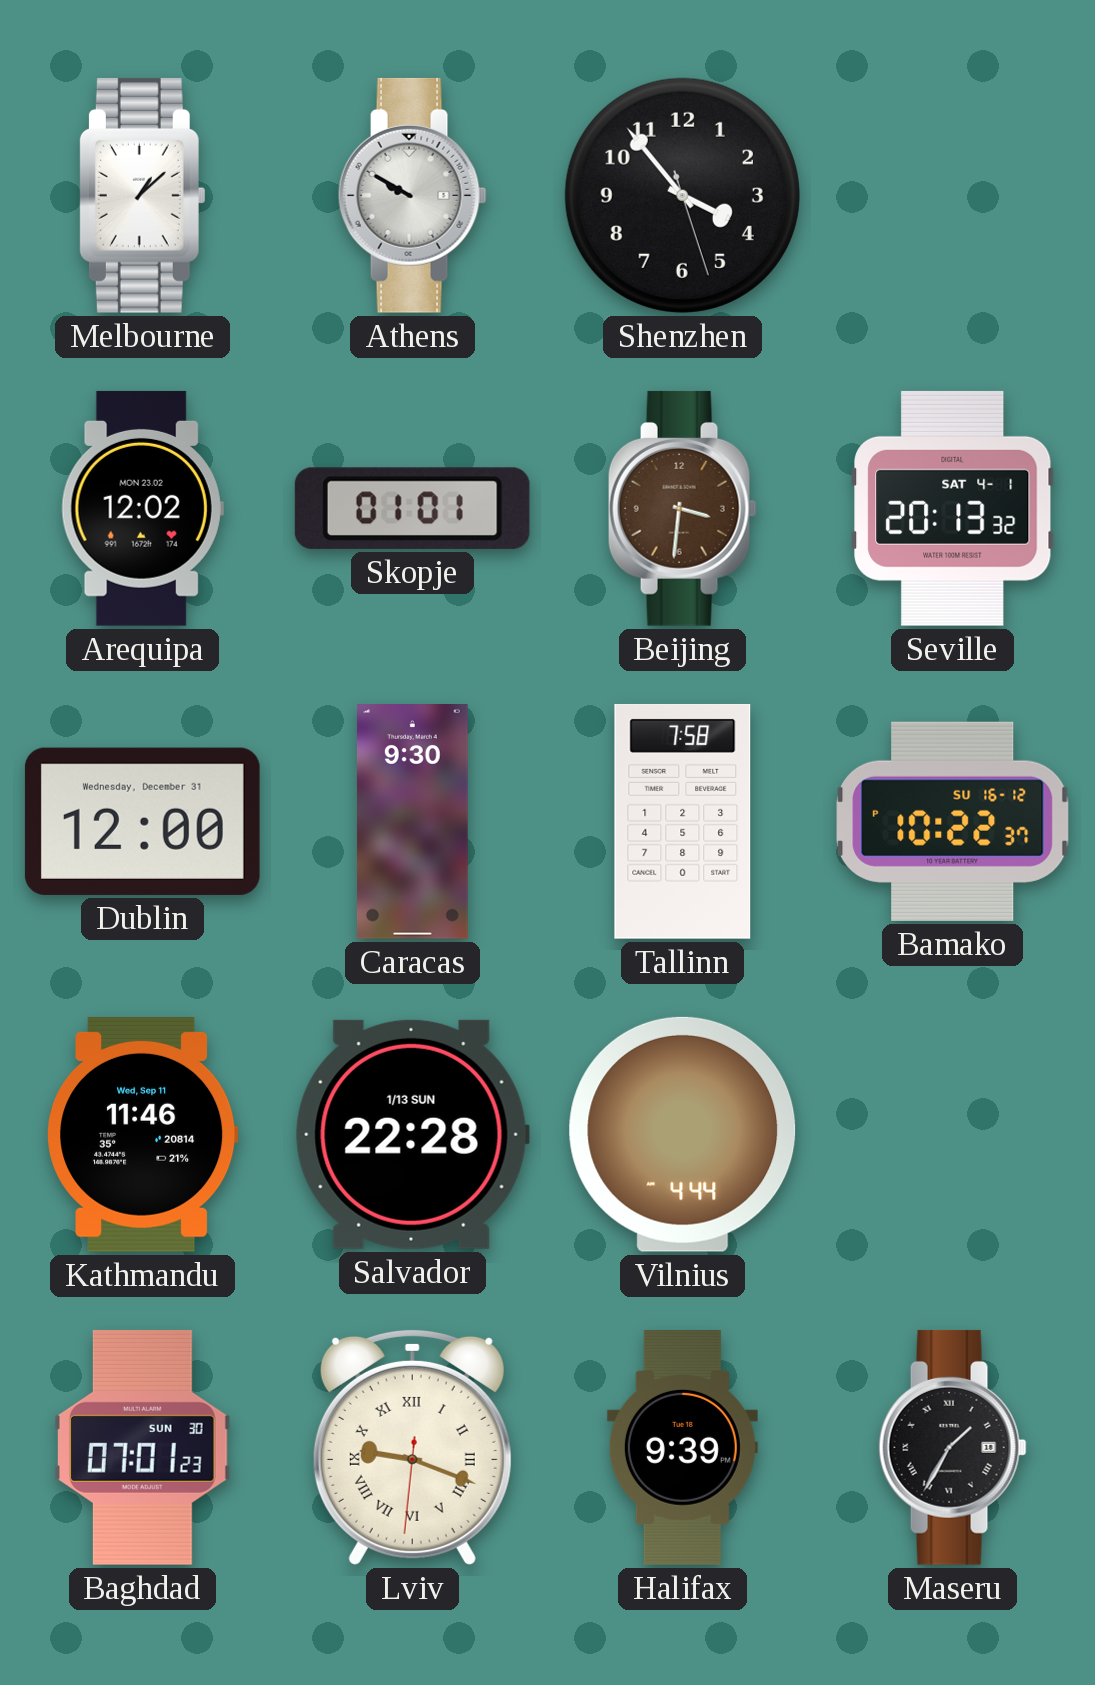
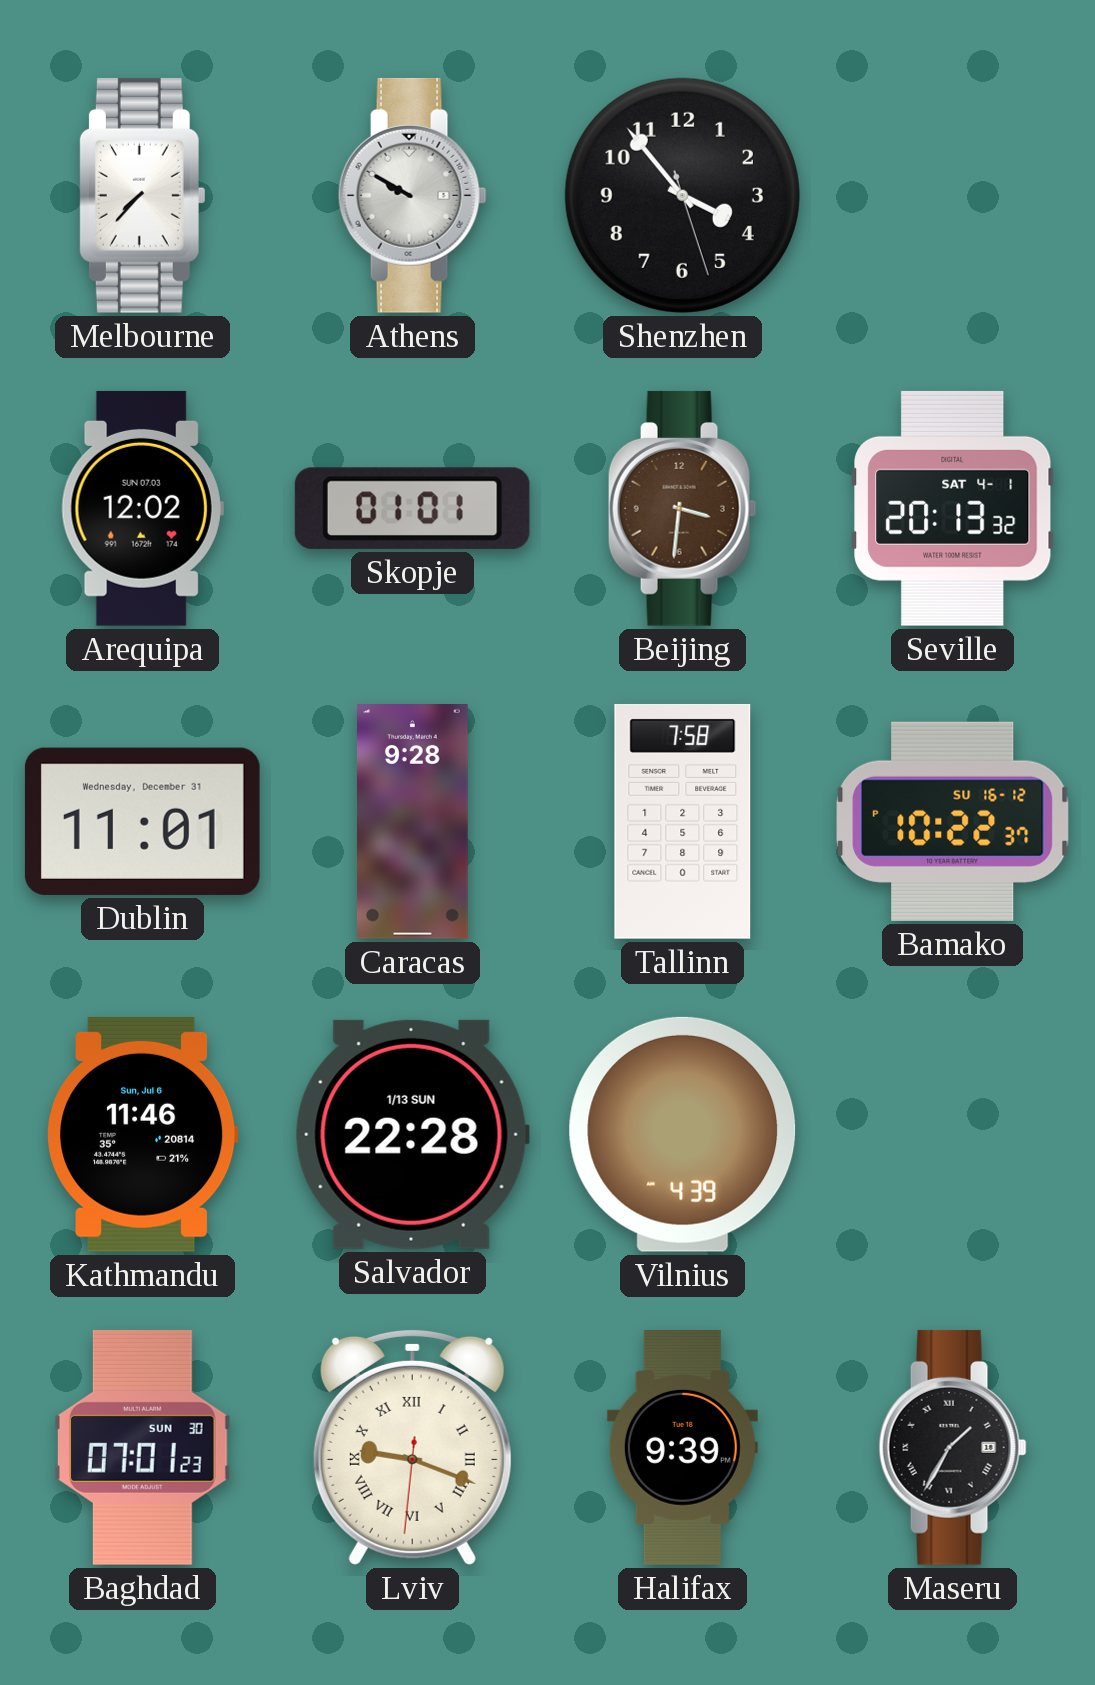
Melbourne: 1:08 -> 7:37
Arequipa date: MON 23.02 -> SUN 07.03
Dublin: 12:00 -> 11:01
Caracas: 9:30 -> 9:28
Kathmandu date: Wed, Sep 11 -> Sun, Jul 6
Vilnius: 4:44 -> 4:39
